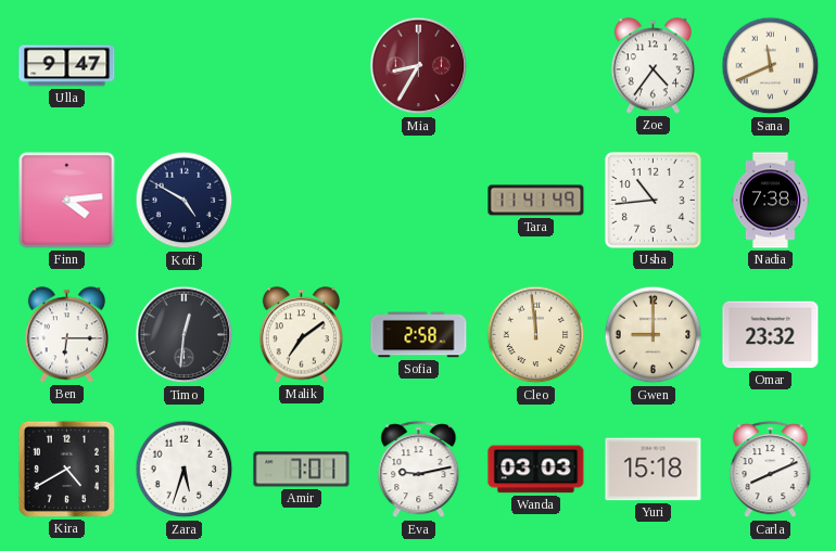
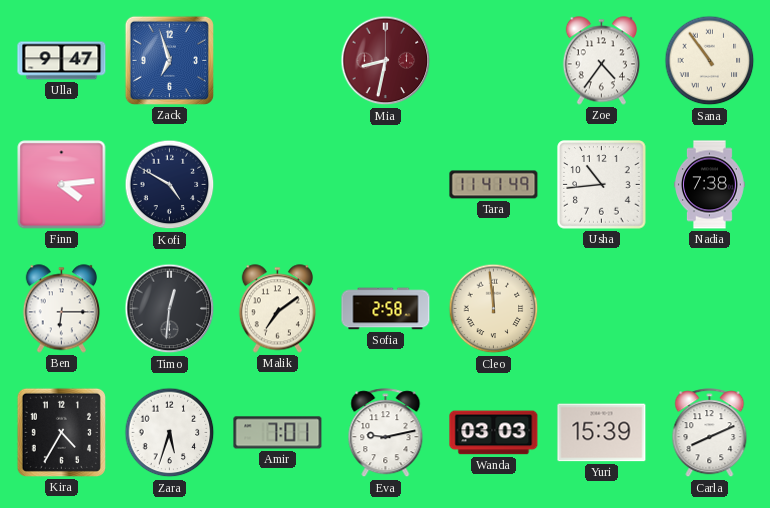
Zack: none -> 6:57
Mia: 8:35 -> 8:32
Sana: 11:41 -> 10:54
Gwen: 9:00 -> none
Omar: 23:32 -> none
Kira: 4:40 -> 4:35
Yuri: 15:18 -> 15:39
